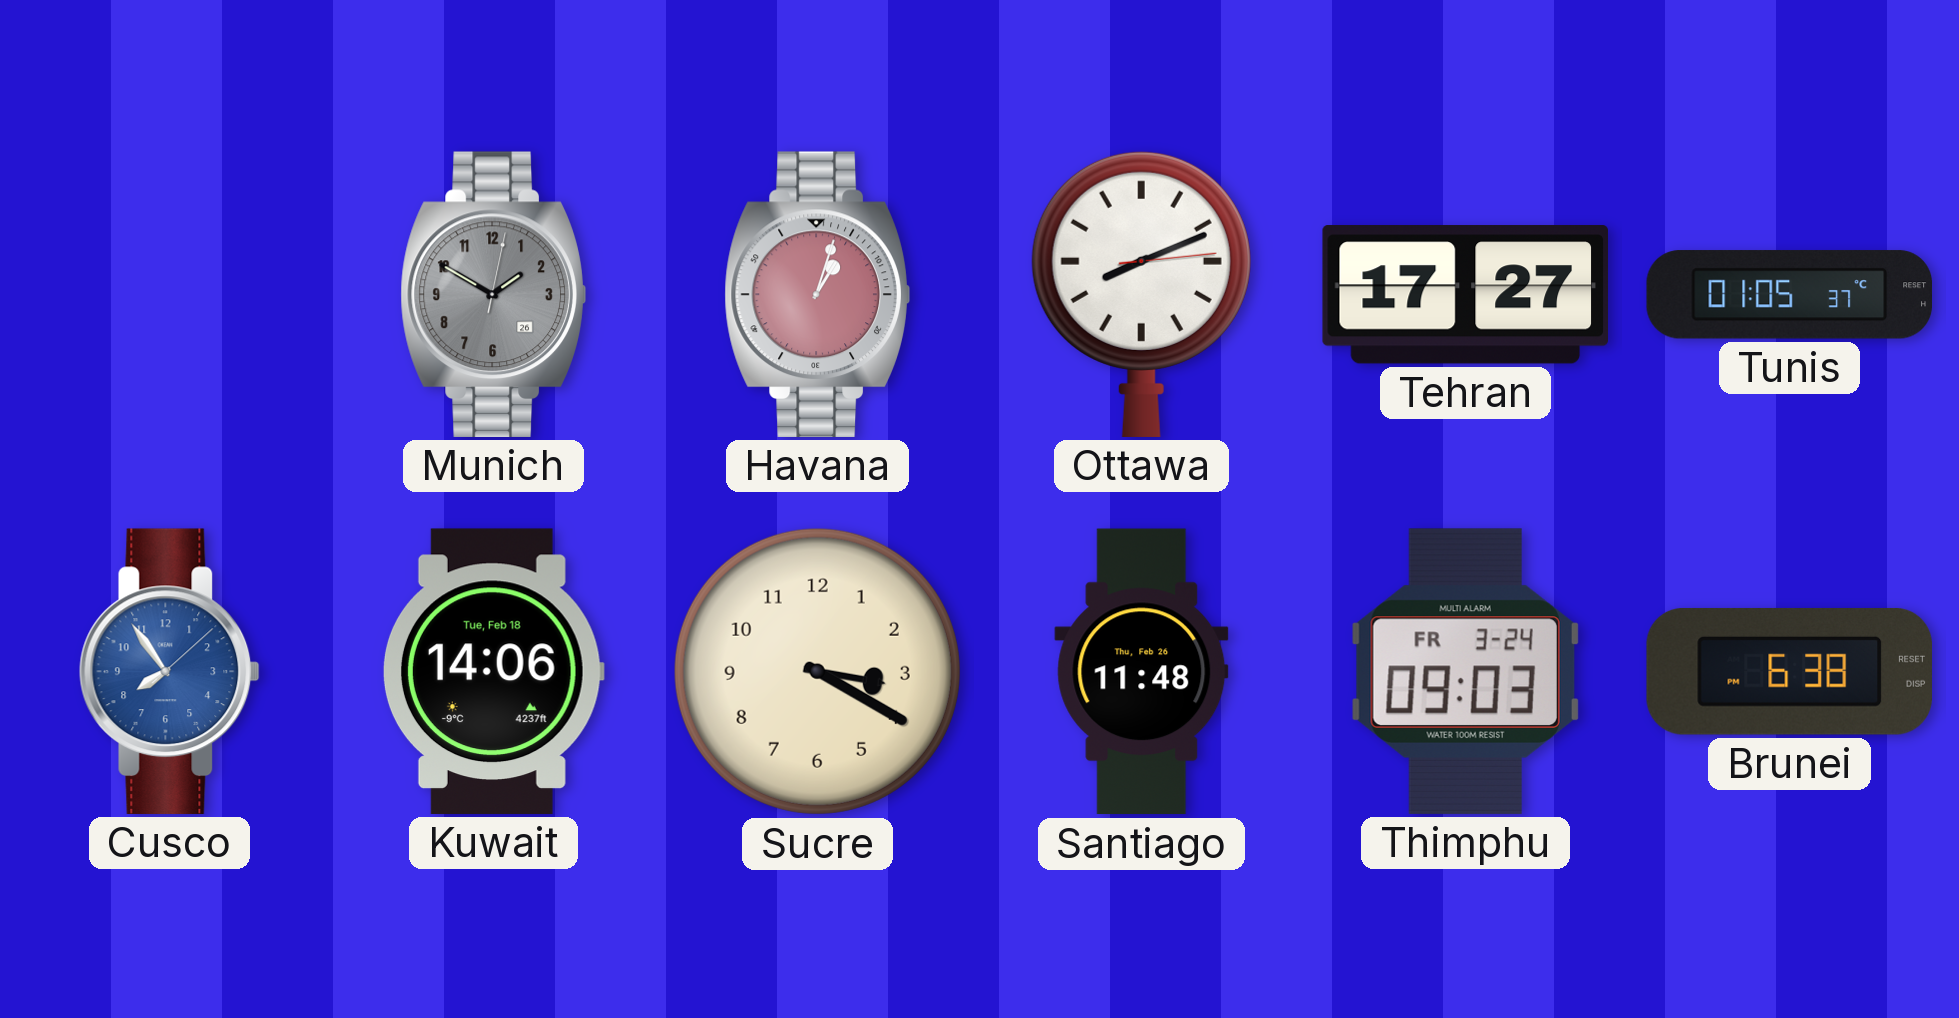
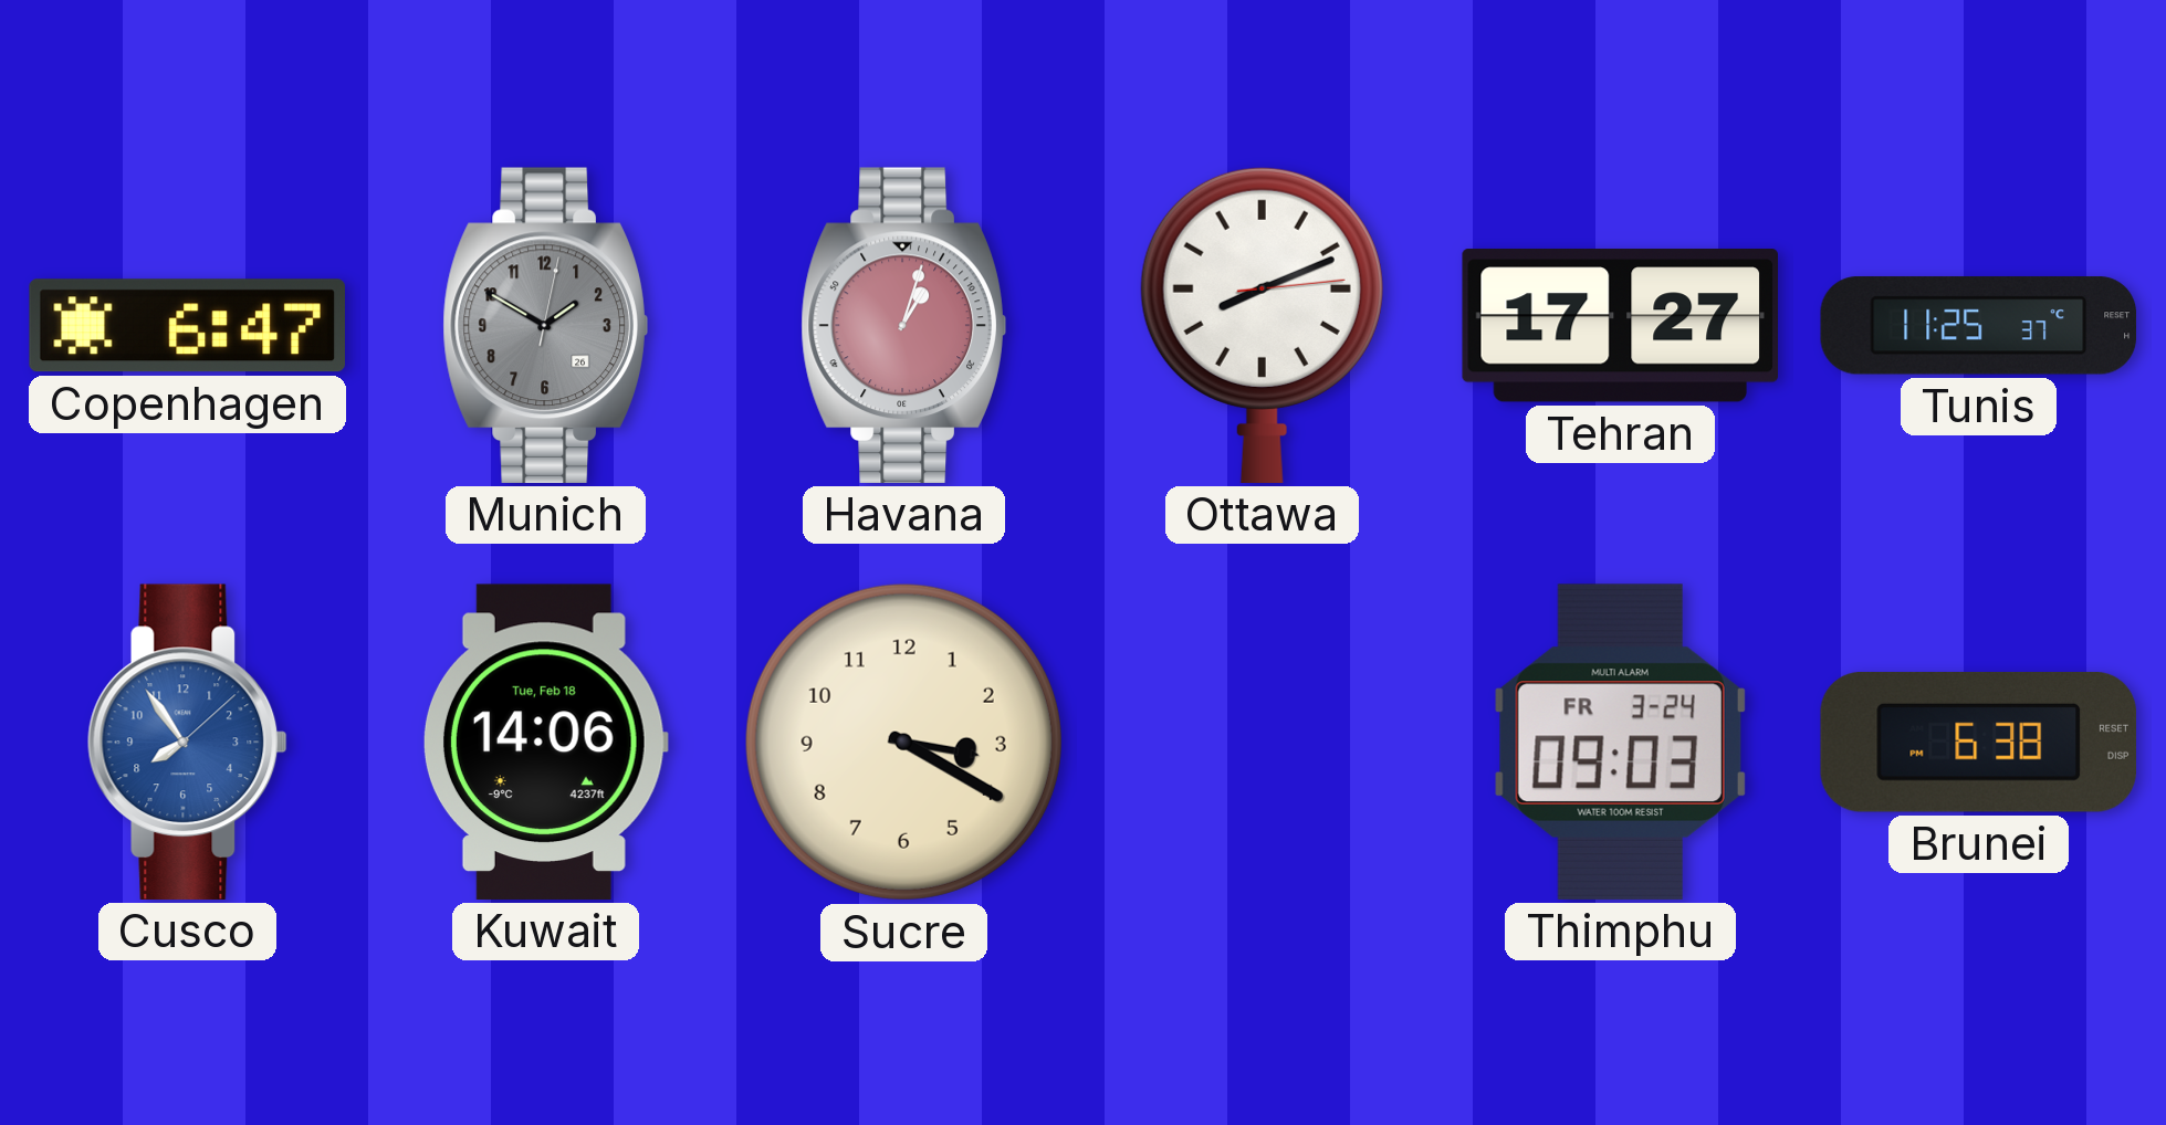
Copenhagen: none -> 6:47
Tunis: 01:05 -> 11:25
Santiago: 11:48 -> none
